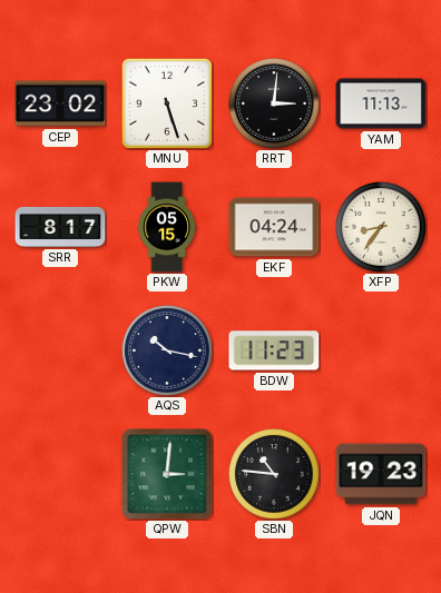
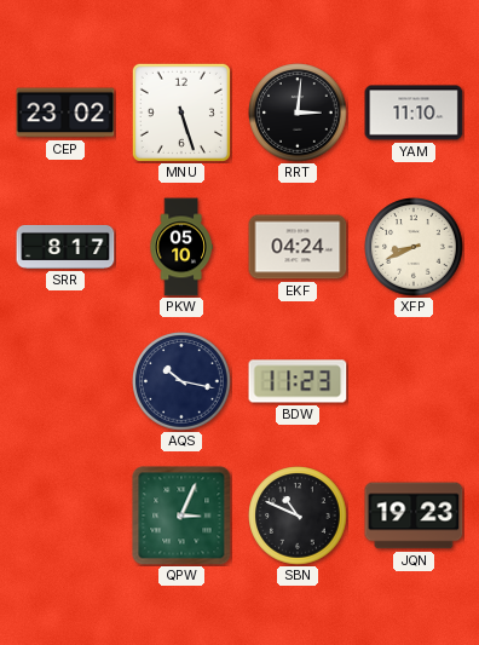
YAM: 11:13 -> 11:10
PKW: 05:15 -> 05:10
XFP: 8:36 -> 8:41
QPW: 3:01 -> 3:04
SBN: 10:46 -> 10:49
